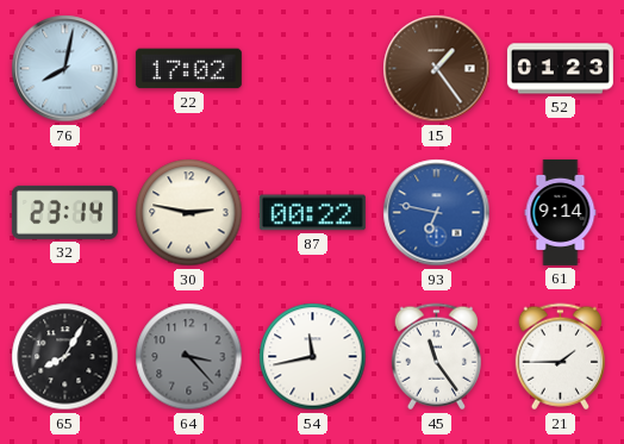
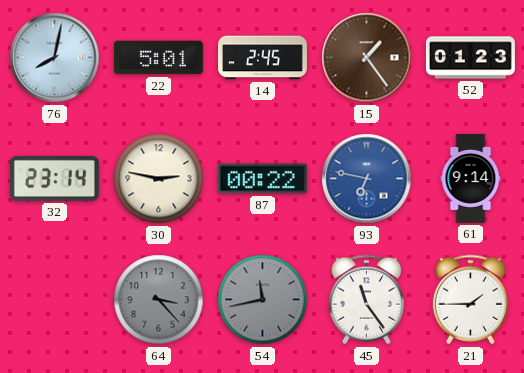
22: 17:02 -> 5:01
14: none -> 2:45
65: 8:05 -> none
54 dial: white -> grey
